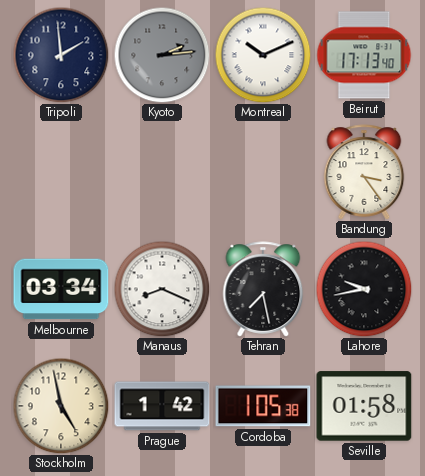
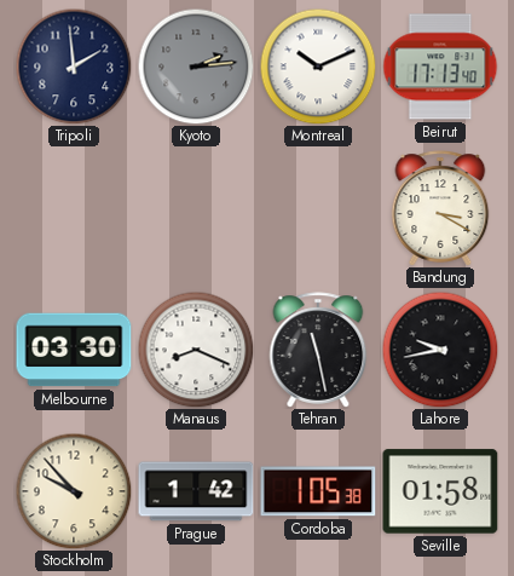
Bandung: 3:24 -> 3:20
Melbourne: 03:34 -> 03:30
Tehran: 7:28 -> 11:28
Stockholm: 4:58 -> 9:53
